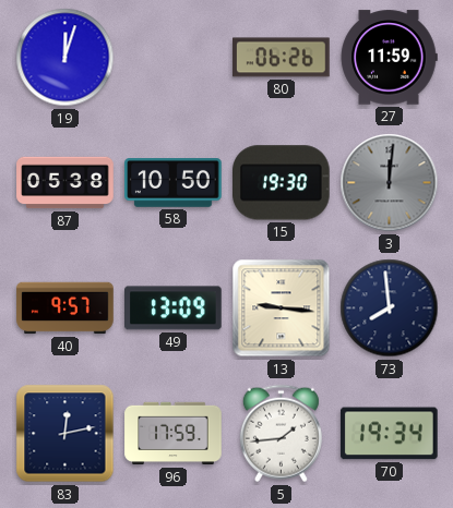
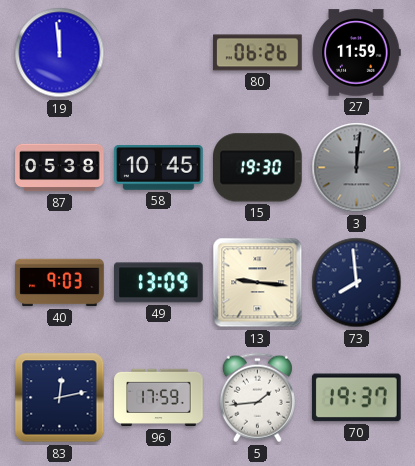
19: 12:03 -> 11:59
58: 10:50 -> 10:45
40: 9:57 -> 9:03
70: 19:34 -> 19:37
